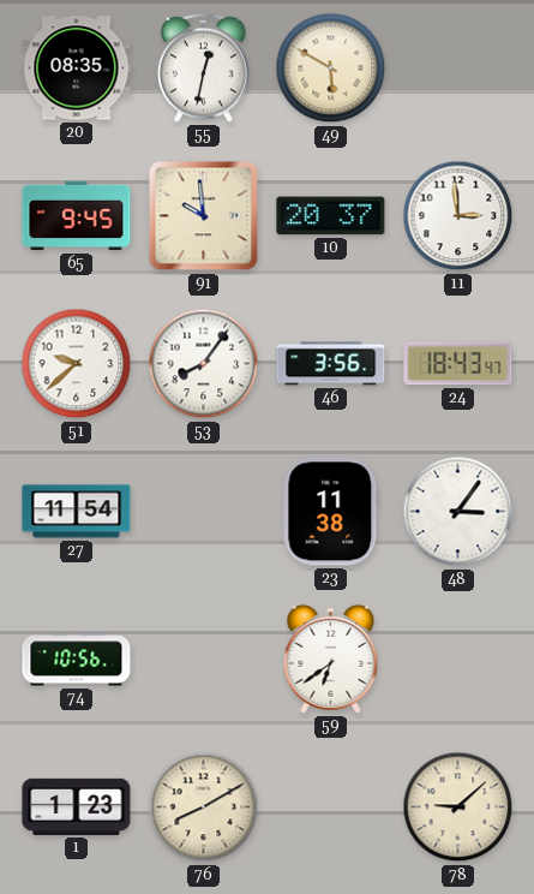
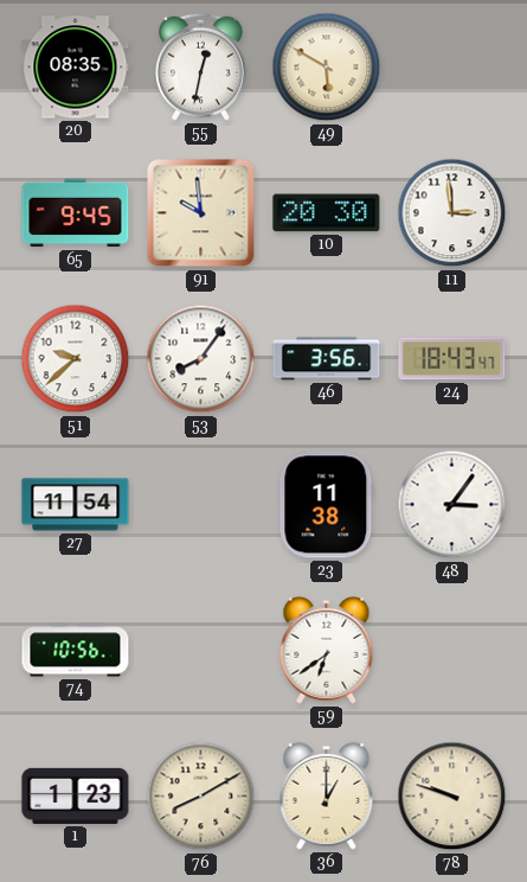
10: 20:37 -> 20:30
36: none -> 1:00
78: 9:08 -> 9:48
